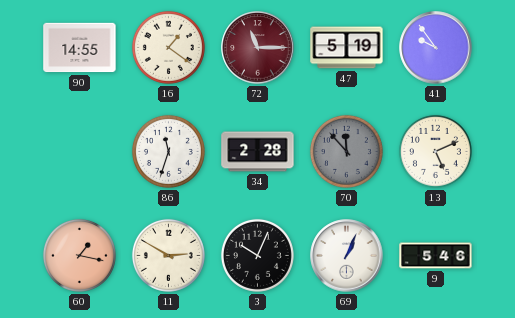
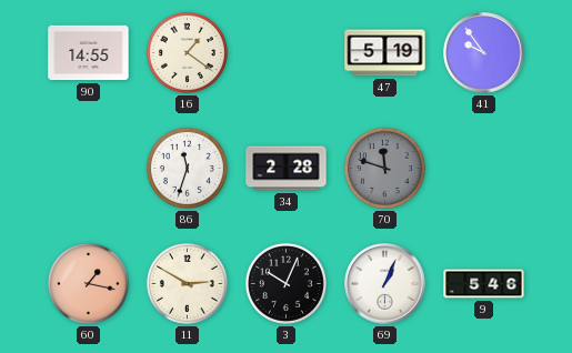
72: 11:15 -> none
70: 11:53 -> 11:48
13: 5:11 -> none
